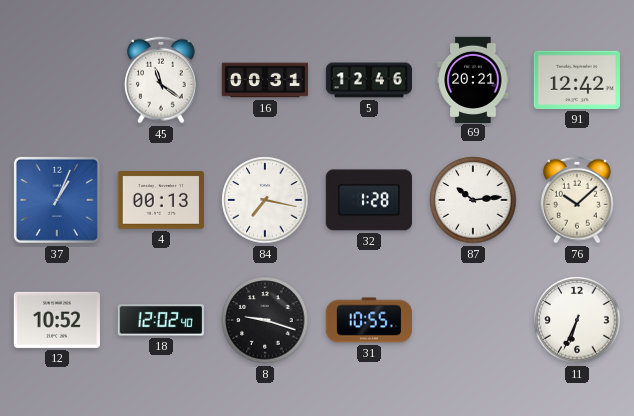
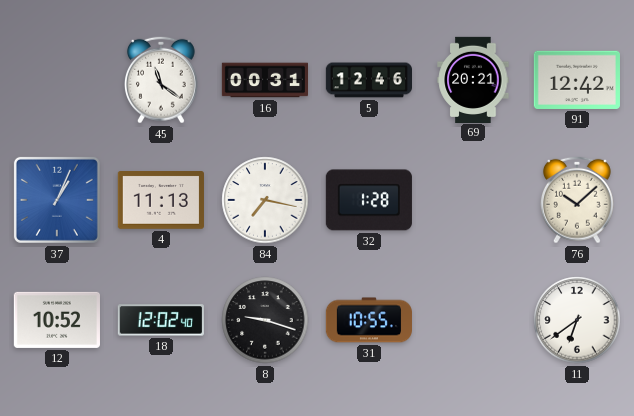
4: 00:13 -> 11:13
87: 10:14 -> none
11: 6:34 -> 6:39
